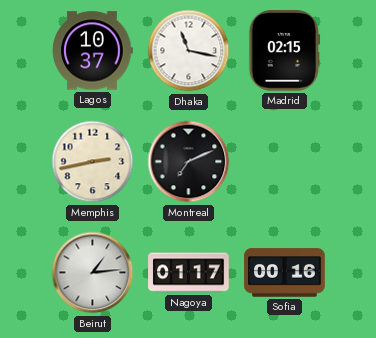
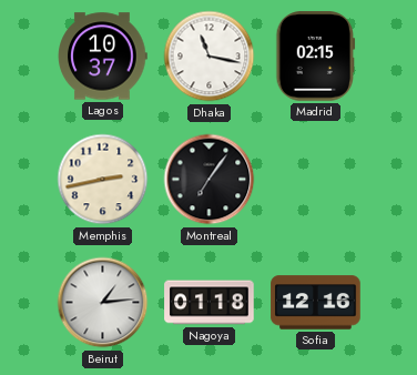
Montreal: 7:11 -> 7:06
Nagoya: 01:17 -> 01:18
Sofia: 00:16 -> 12:16
